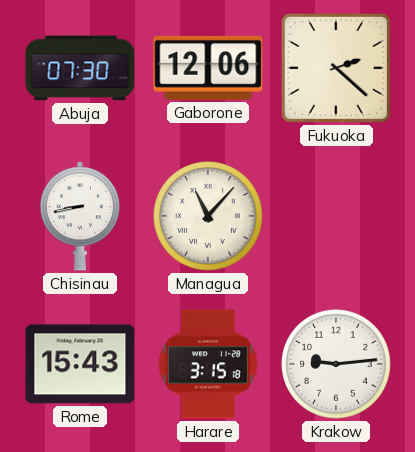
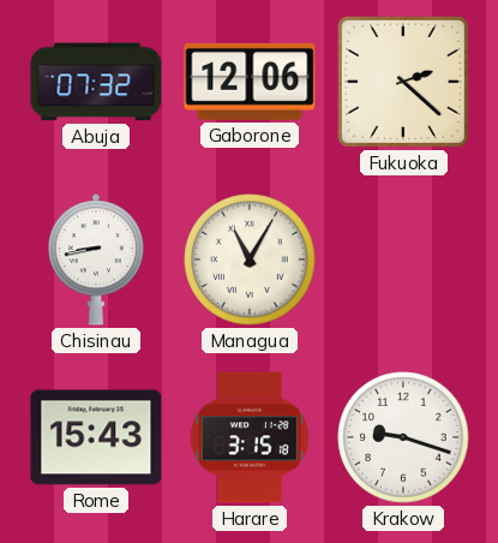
Abuja: 07:30 -> 07:32
Managua: 11:07 -> 11:05
Krakow: 9:14 -> 9:18
